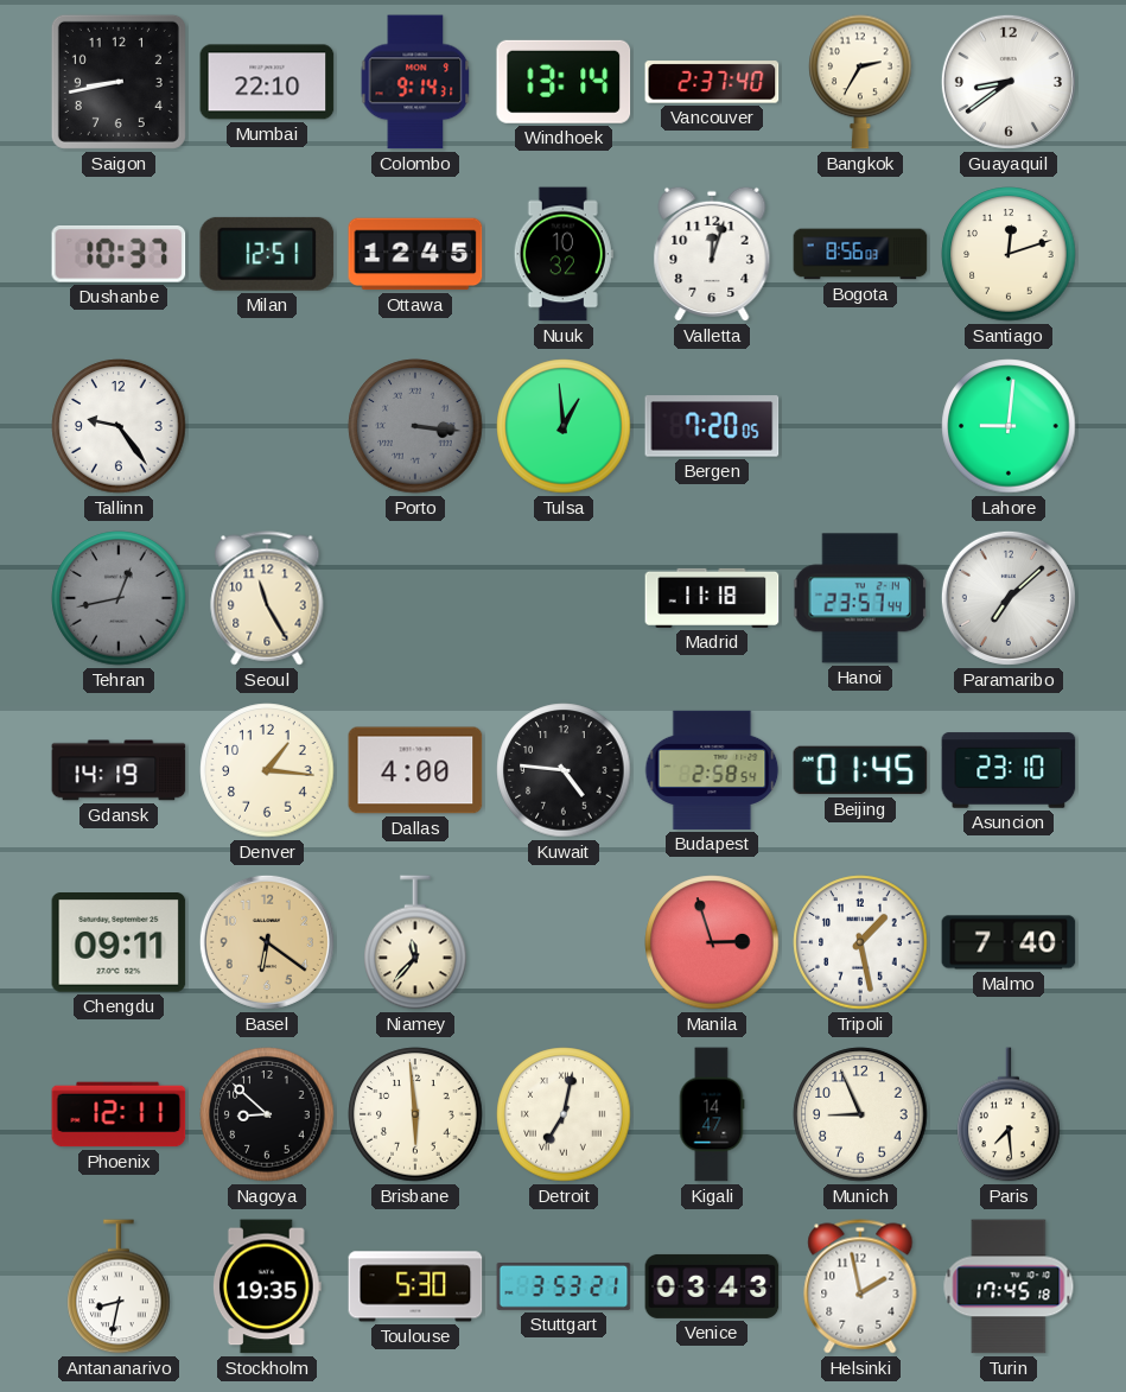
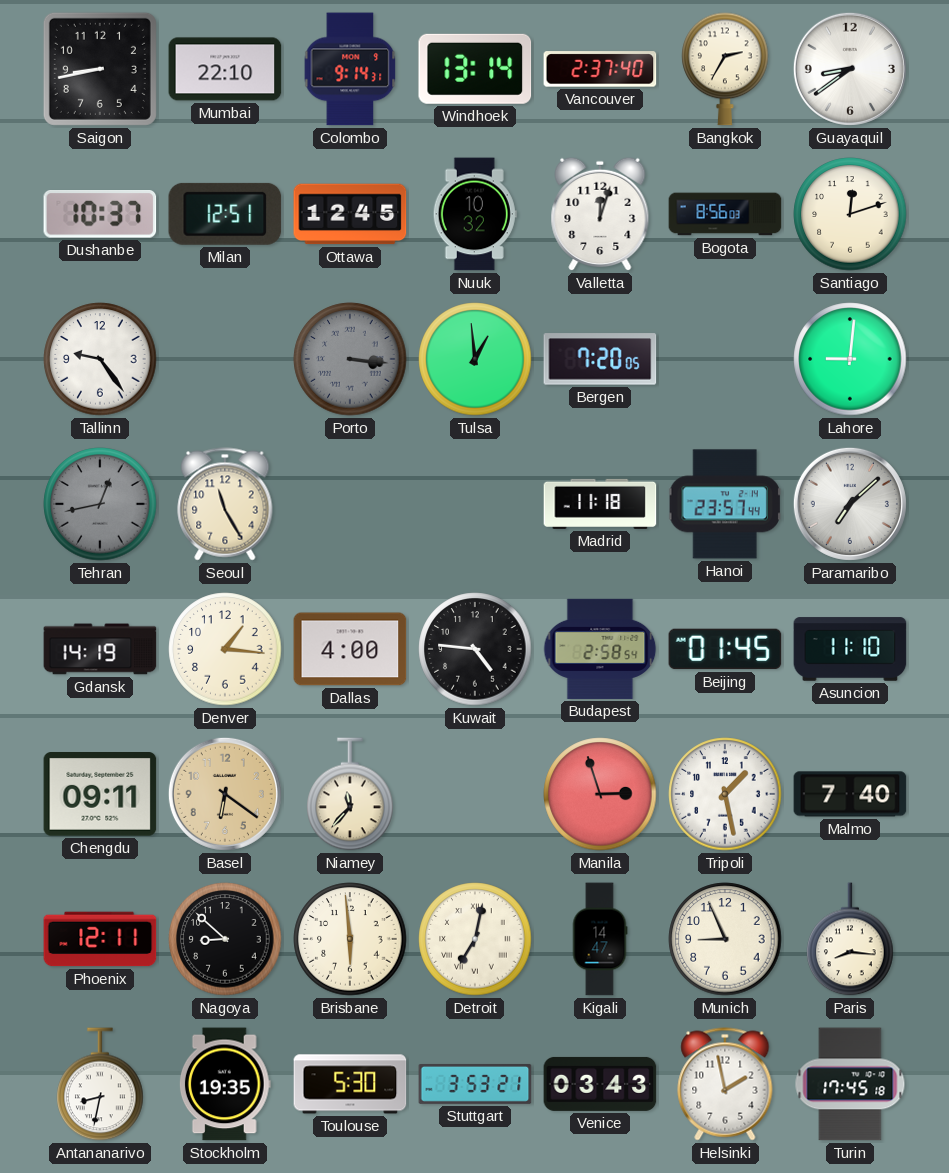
Asuncion: 23:10 -> 11:10
Paris: 7:29 -> 8:16
